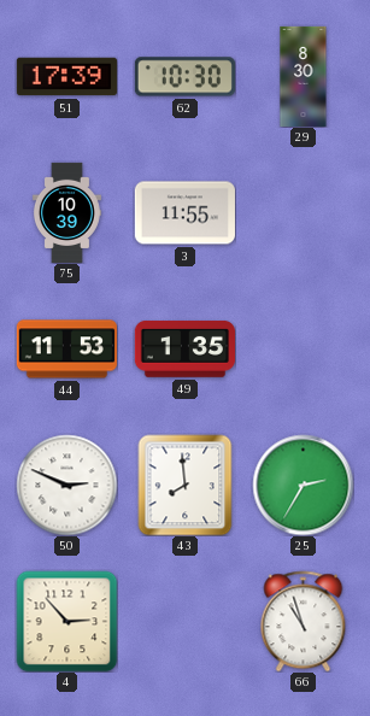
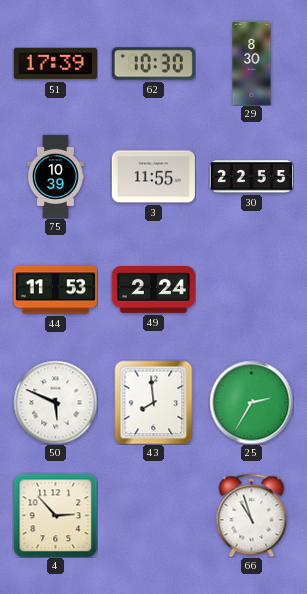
30: none -> 22:55
49: 1:35 -> 2:24
50: 2:49 -> 5:49
